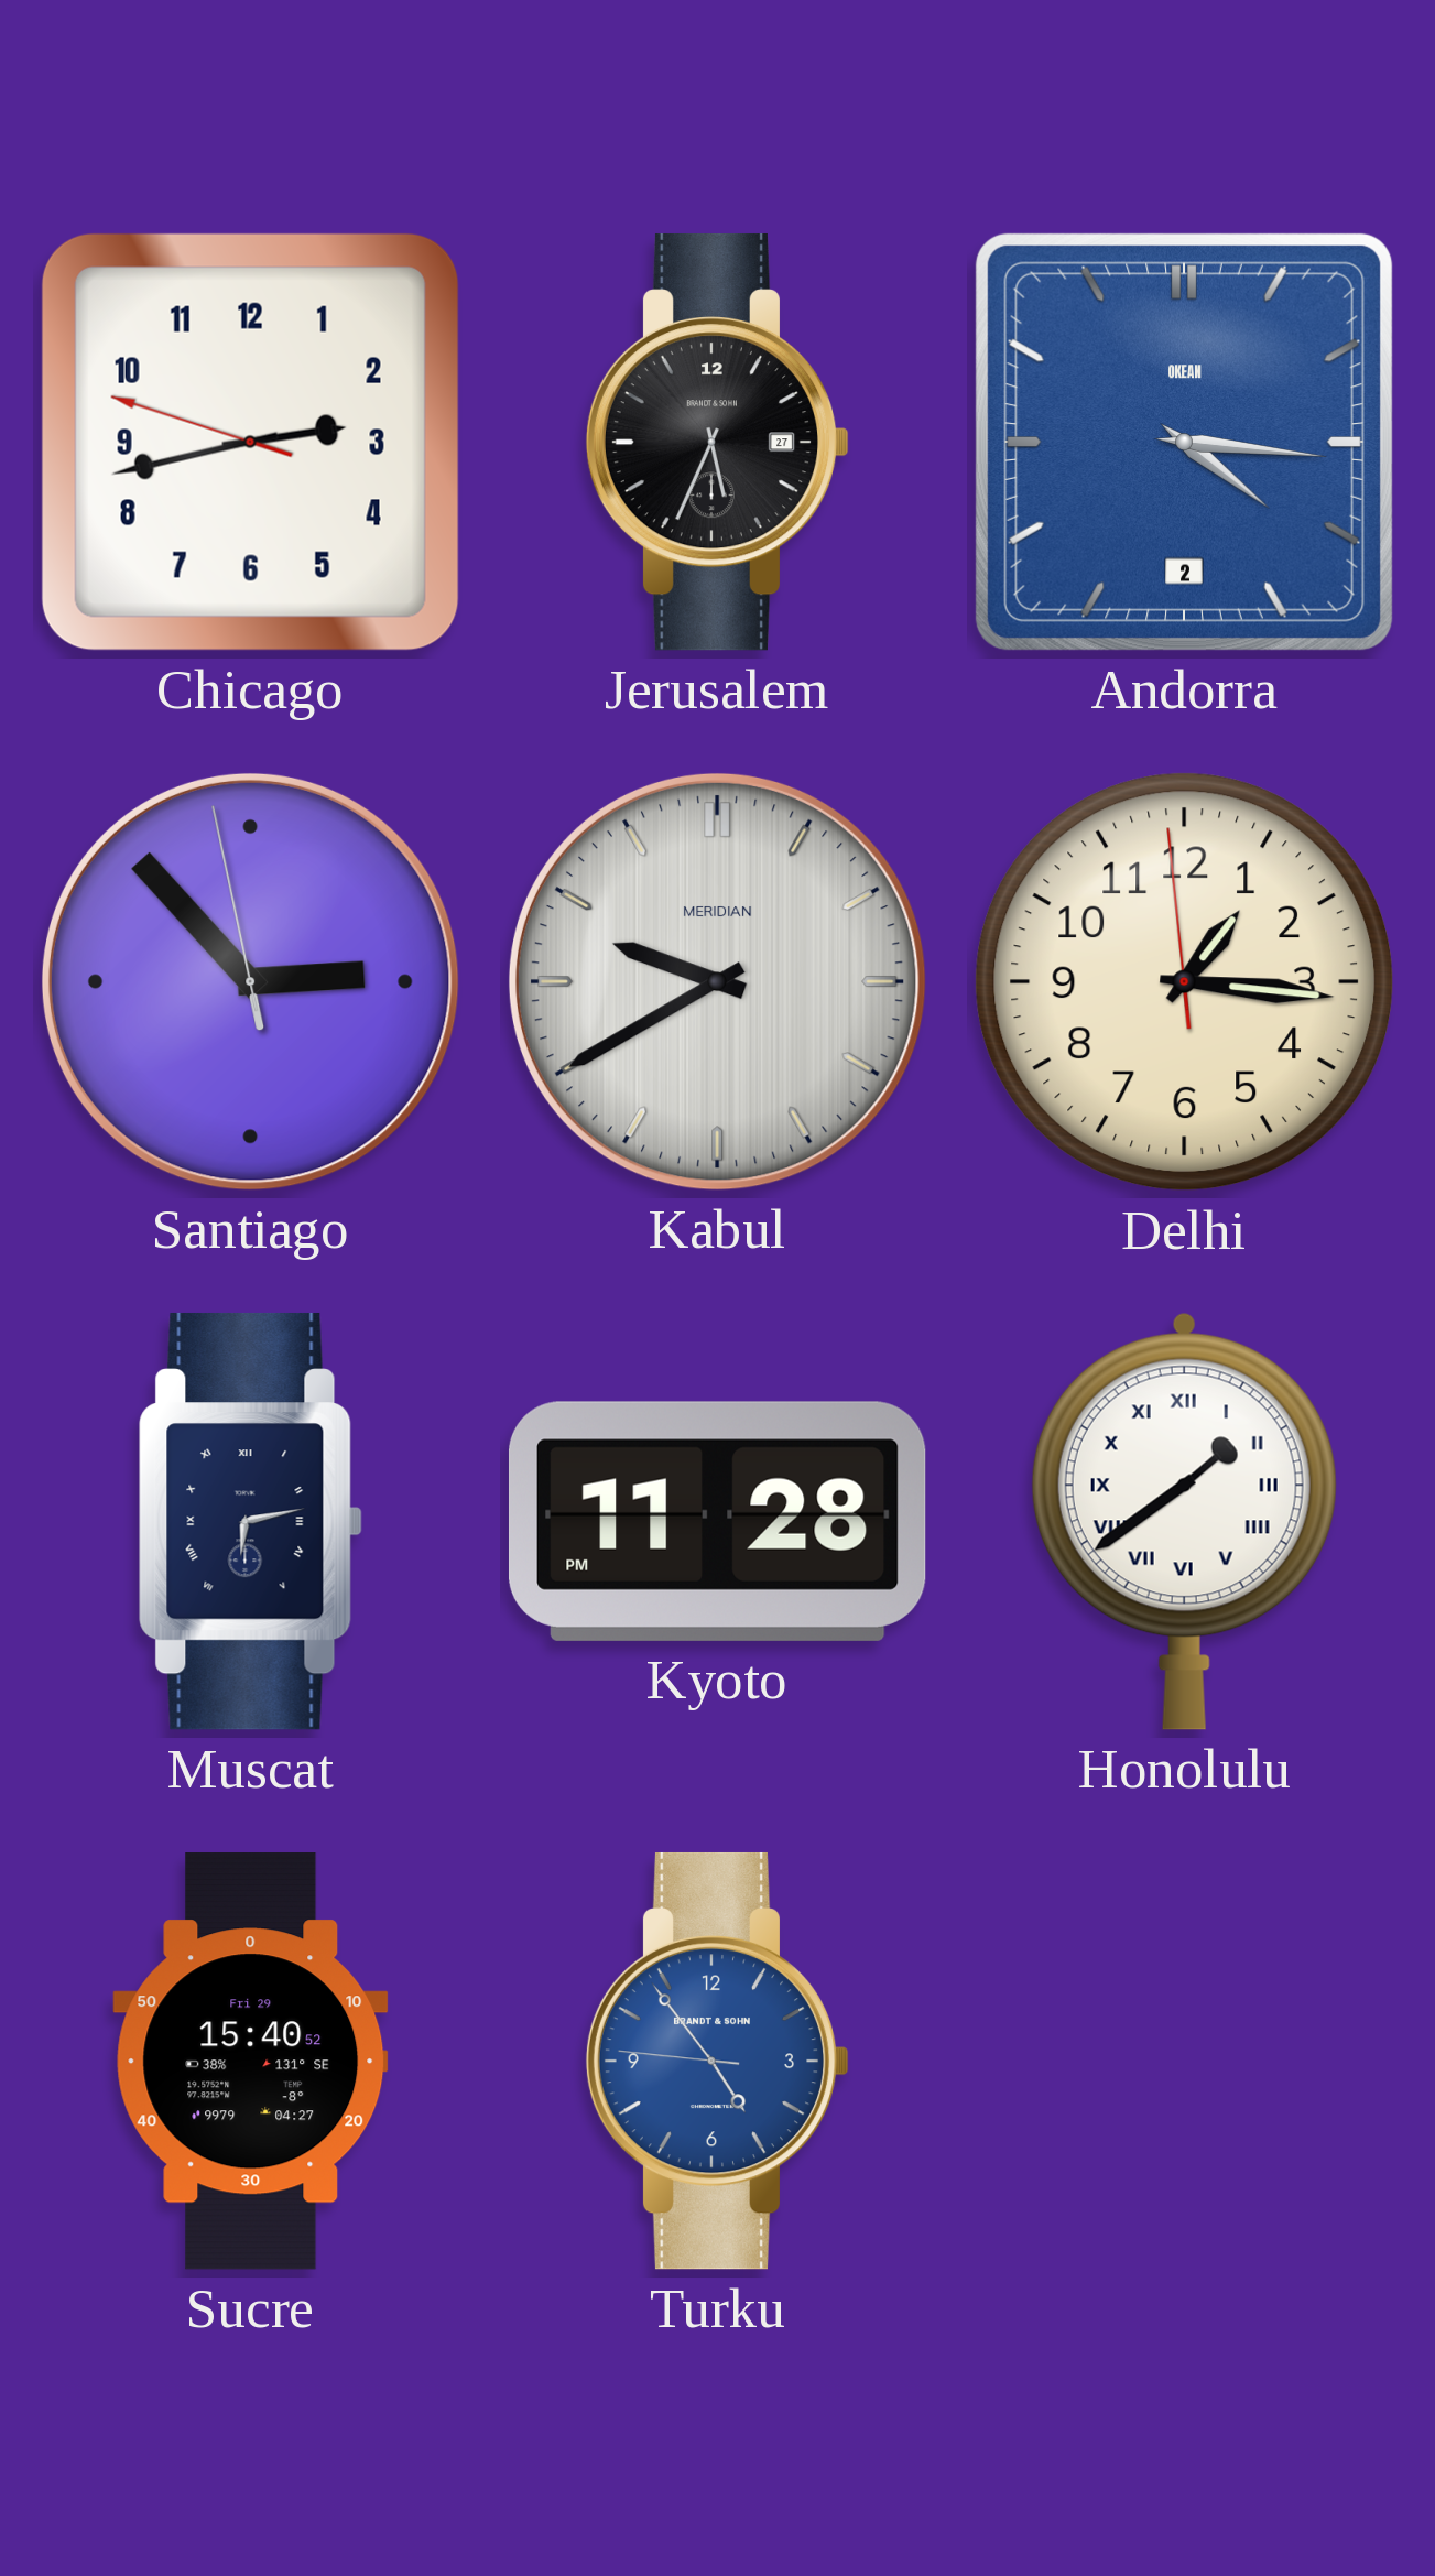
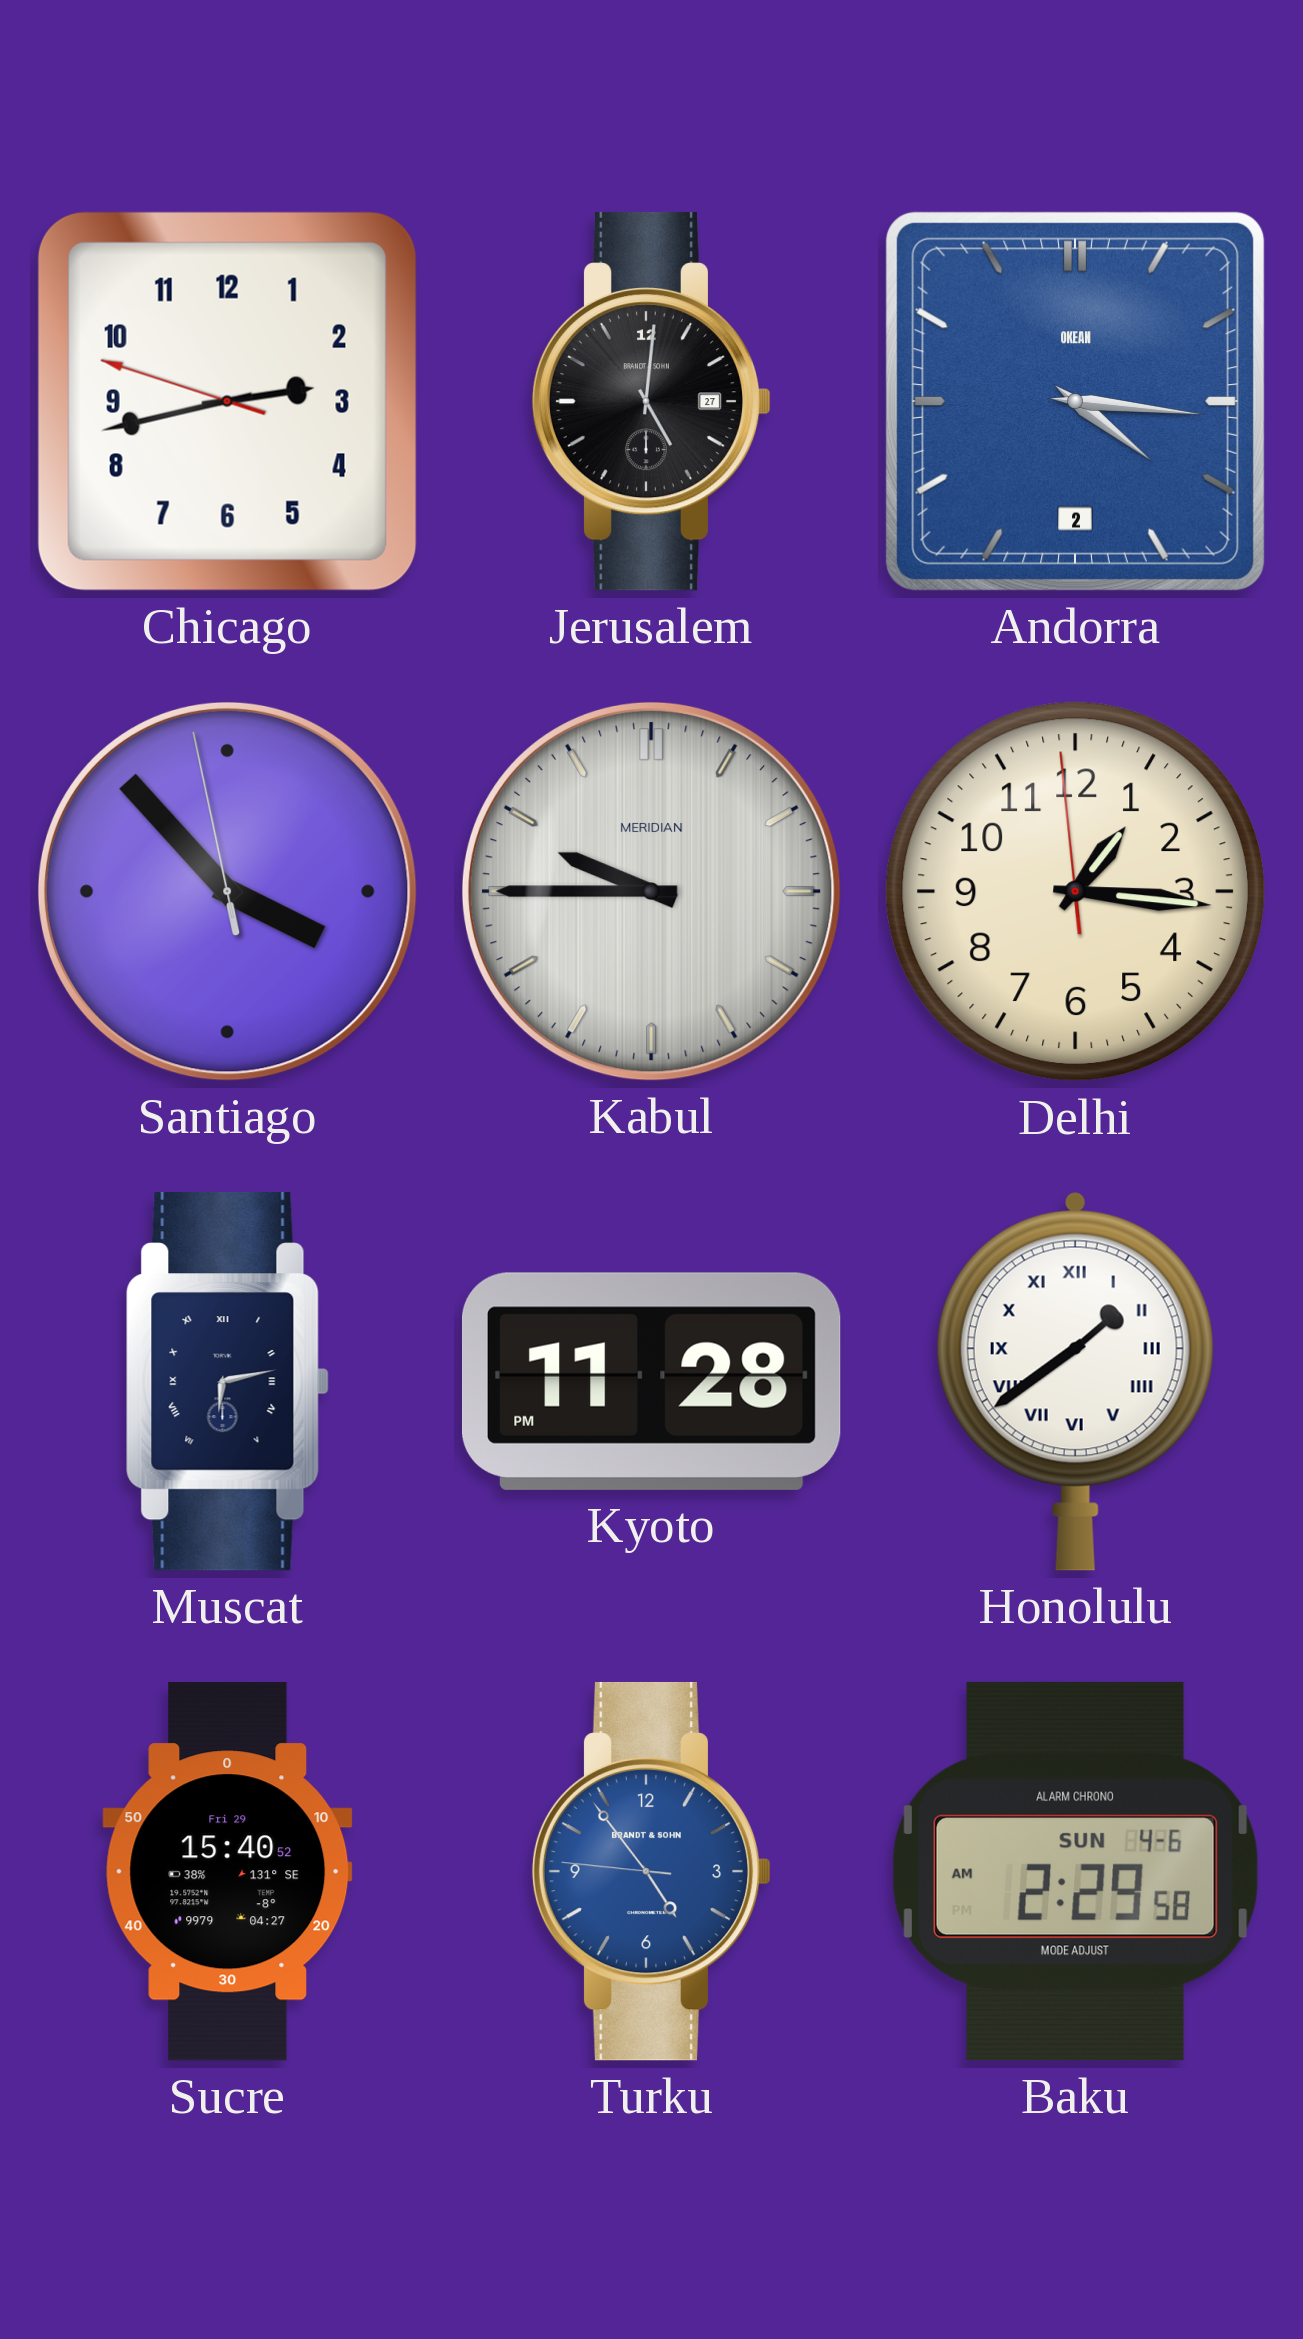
Jerusalem: 5:34 -> 5:01
Santiago: 2:52 -> 3:52
Kabul: 9:40 -> 9:45
Baku: none -> 2:29
